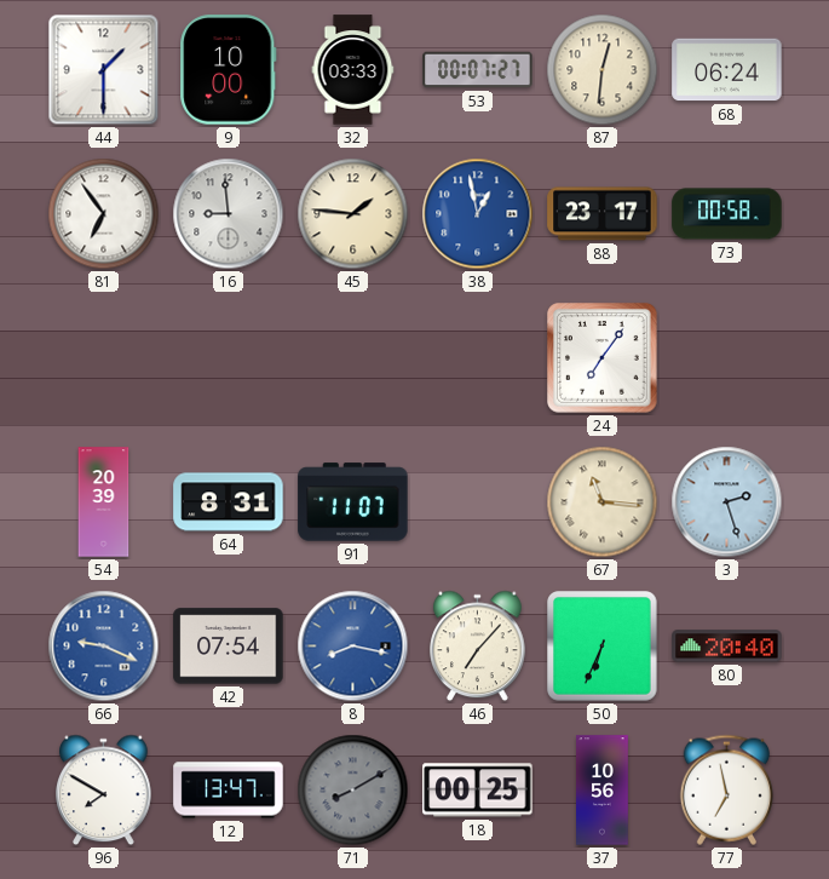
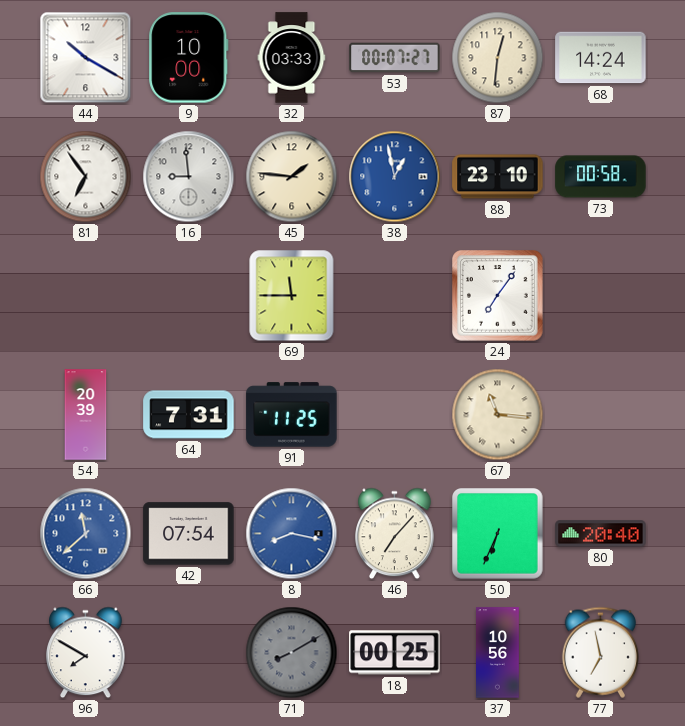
44: 1:30 -> 10:20
68: 06:24 -> 14:24
88: 23:17 -> 23:10
69: none -> 11:45
64: 8:31 -> 7:31
91: 11:07 -> 11:25
3: 2:27 -> none
66: 9:19 -> 11:38
12: 13:47 -> none
